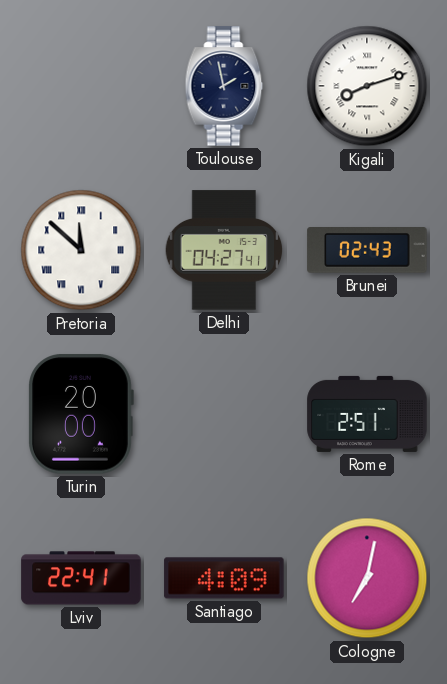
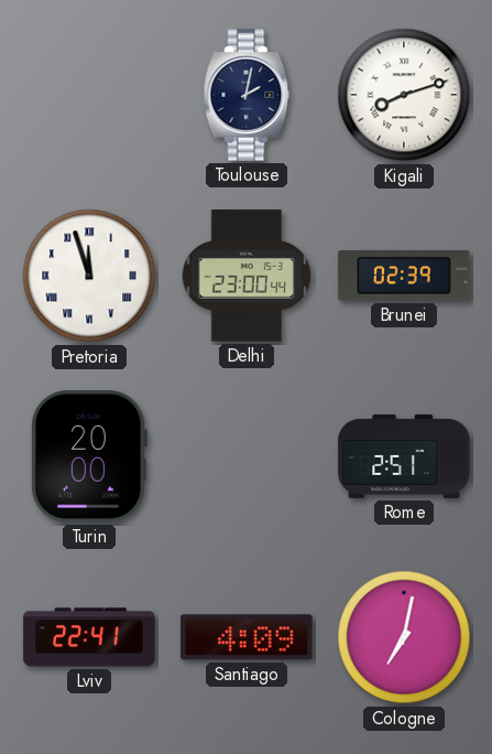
Toulouse: 1:58 -> 2:02
Pretoria: 11:52 -> 11:57
Delhi: 04:27 -> 23:00
Brunei: 02:43 -> 02:39
